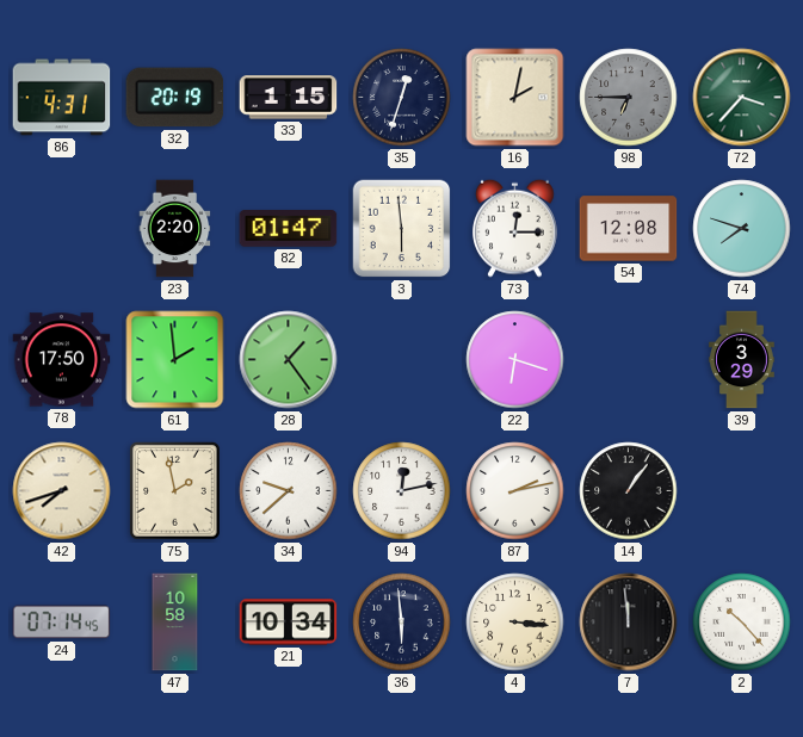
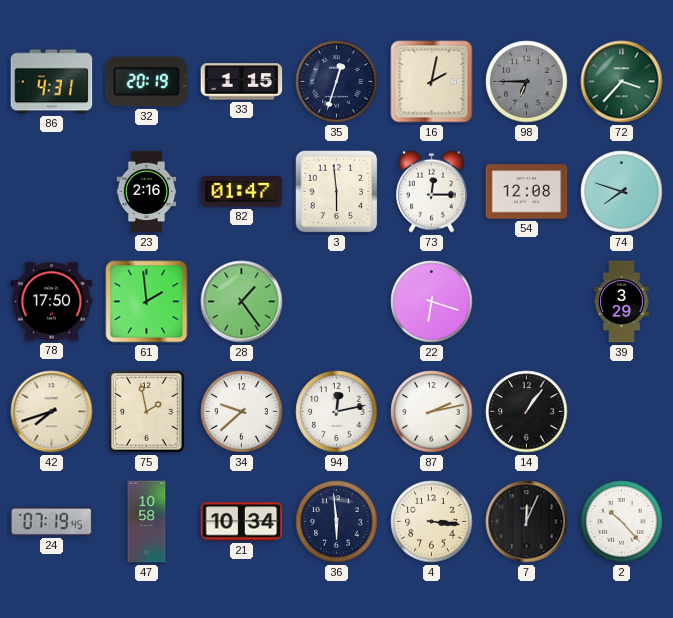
23: 2:20 -> 2:16
24: 07:14 -> 07:19
7: 11:59 -> 12:04
